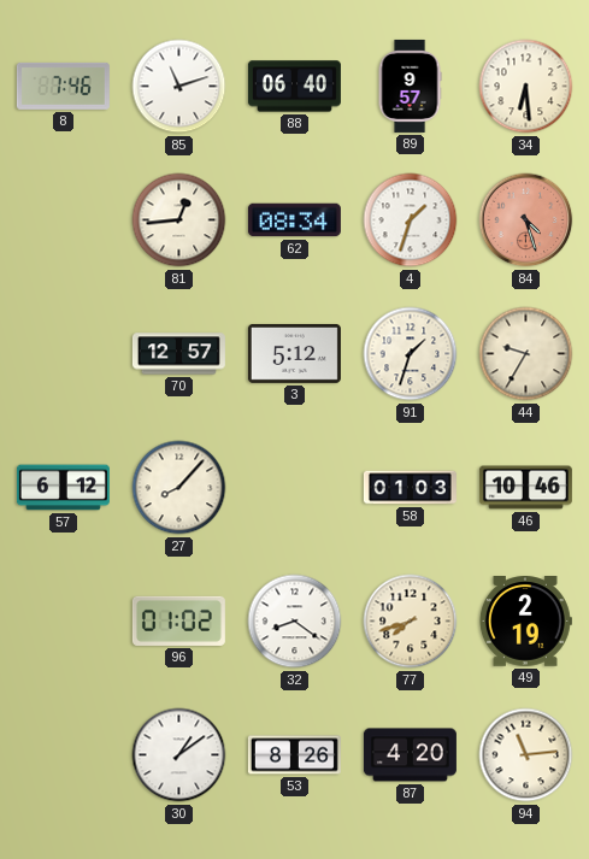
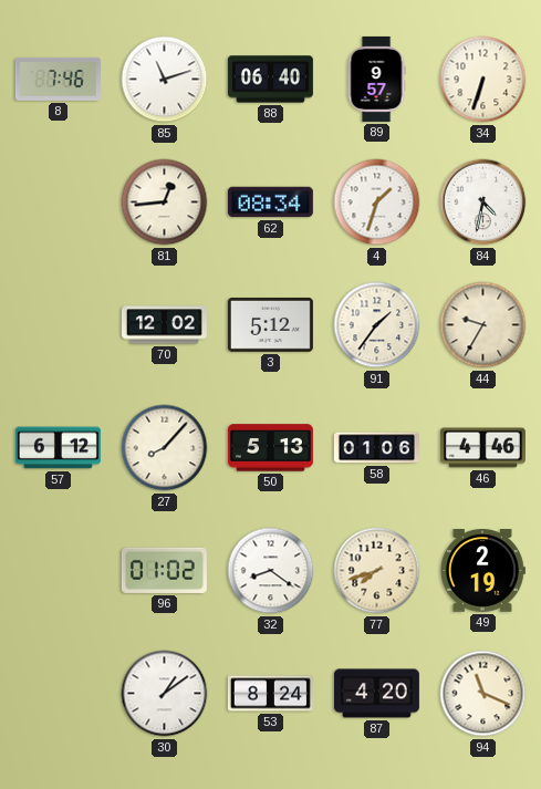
34: 6:29 -> 6:33
84: 4:27 -> 4:32
84 dial: salmon -> white
70: 12:57 -> 12:02
91: 1:33 -> 1:36
50: none -> 5:13
58: 01:03 -> 01:06
46: 10:46 -> 4:46
53: 8:26 -> 8:24
94: 11:14 -> 11:19
